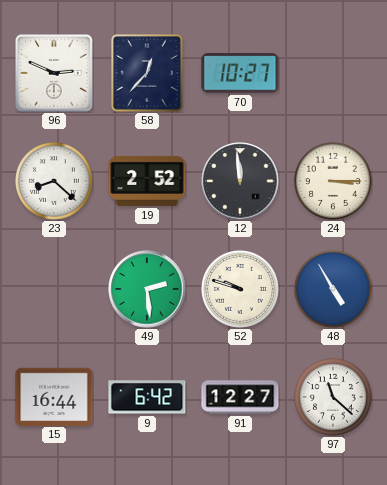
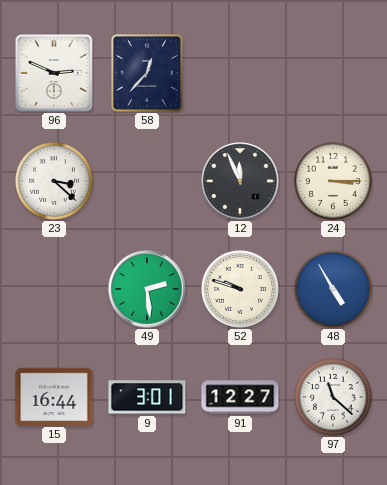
70: 10:27 -> none
23: 8:22 -> 3:22
19: 2:52 -> none
12: 11:59 -> 11:56
9: 6:42 -> 3:01
